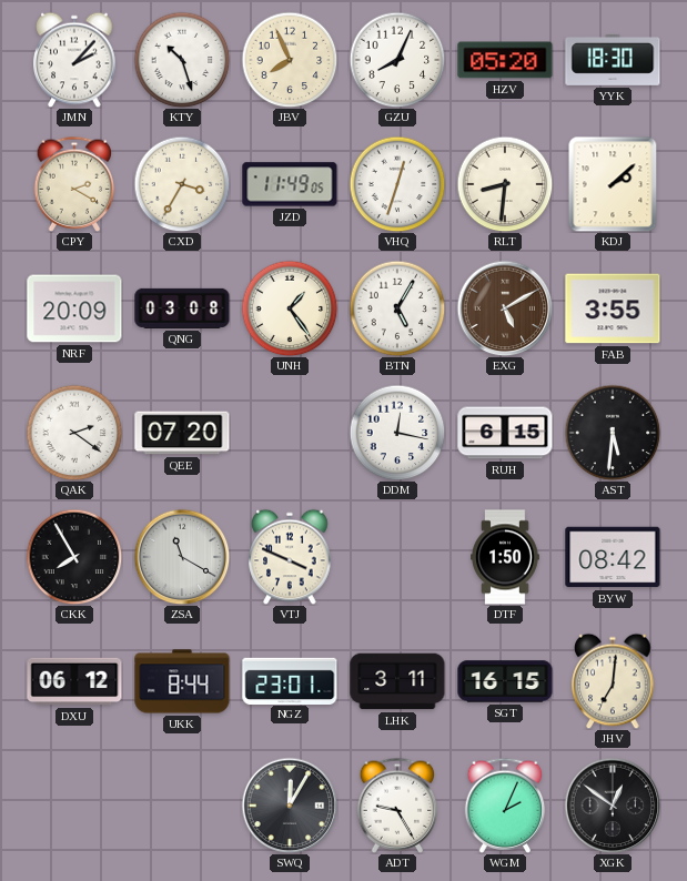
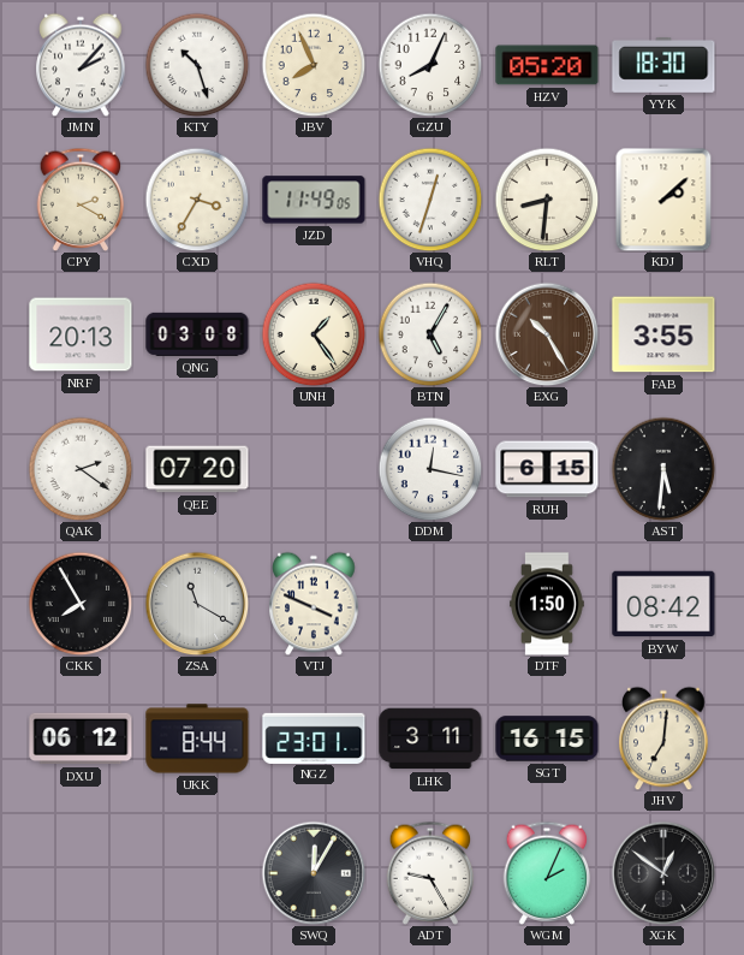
NRF: 20:09 -> 20:13
EXG: 5:10 -> 10:25
